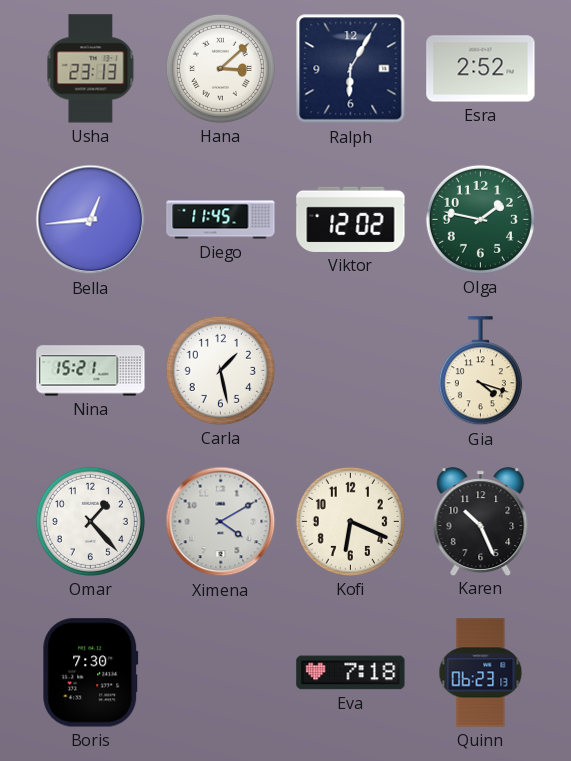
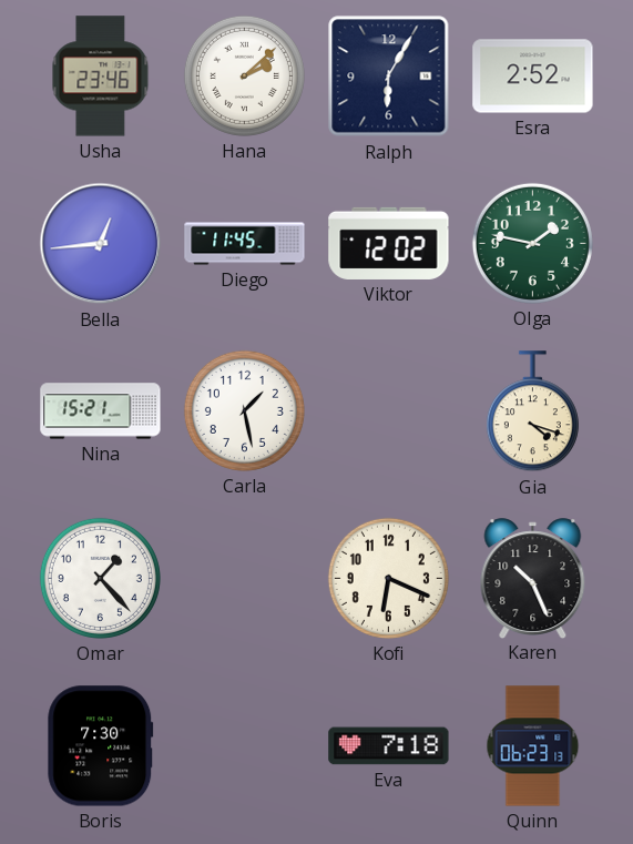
Usha: 23:13 -> 23:46
Hana: 3:08 -> 2:08
Ximena: 4:10 -> none
